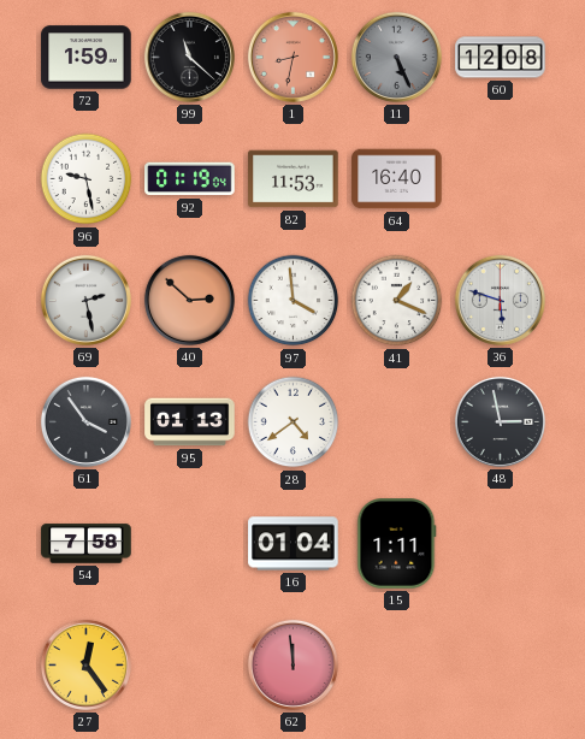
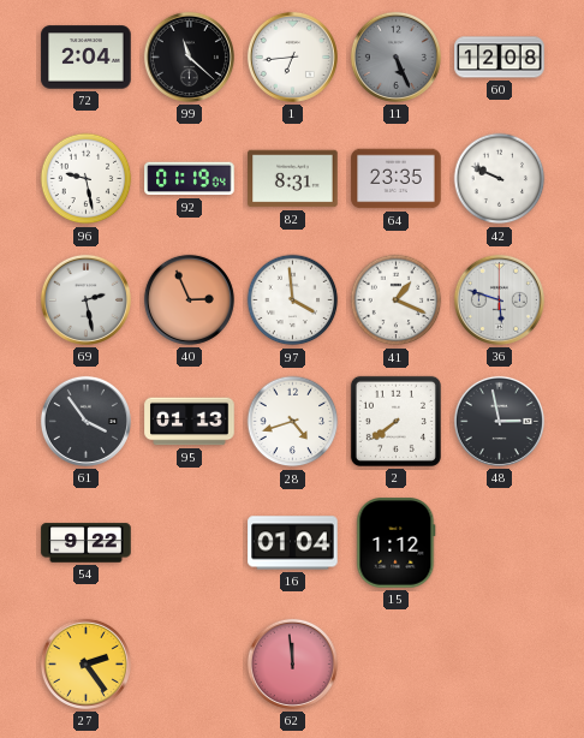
72: 1:59 -> 2:04
1: 8:32 -> 6:44
1 dial: salmon -> white
82: 11:53 -> 8:31
64: 16:40 -> 23:35
42: none -> 9:49
40: 2:52 -> 2:56
28: 4:39 -> 4:42
2: none -> 7:39
54: 7:58 -> 9:22
15: 1:11 -> 1:12
27: 12:24 -> 2:24
